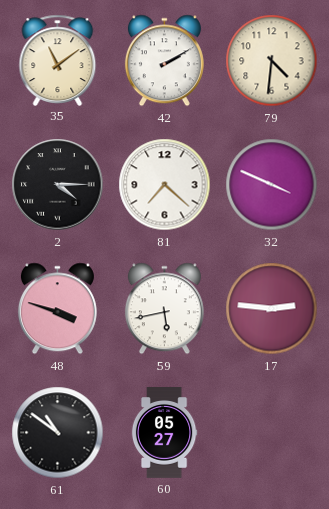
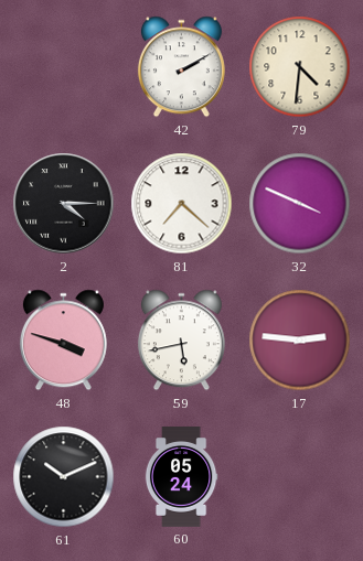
35: 11:09 -> none
61: 10:51 -> 10:11
60: 05:27 -> 05:24
